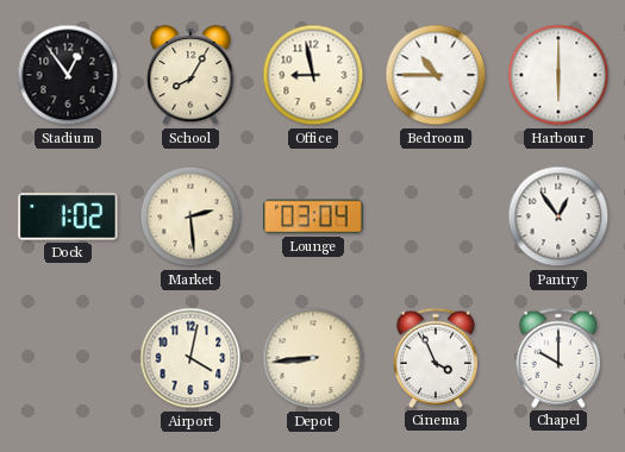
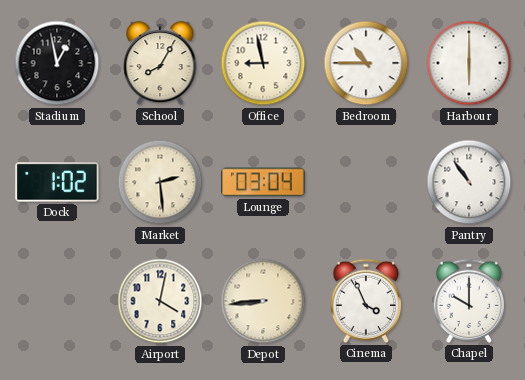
Stadium: 12:54 -> 12:58
Pantry: 12:54 -> 10:54
